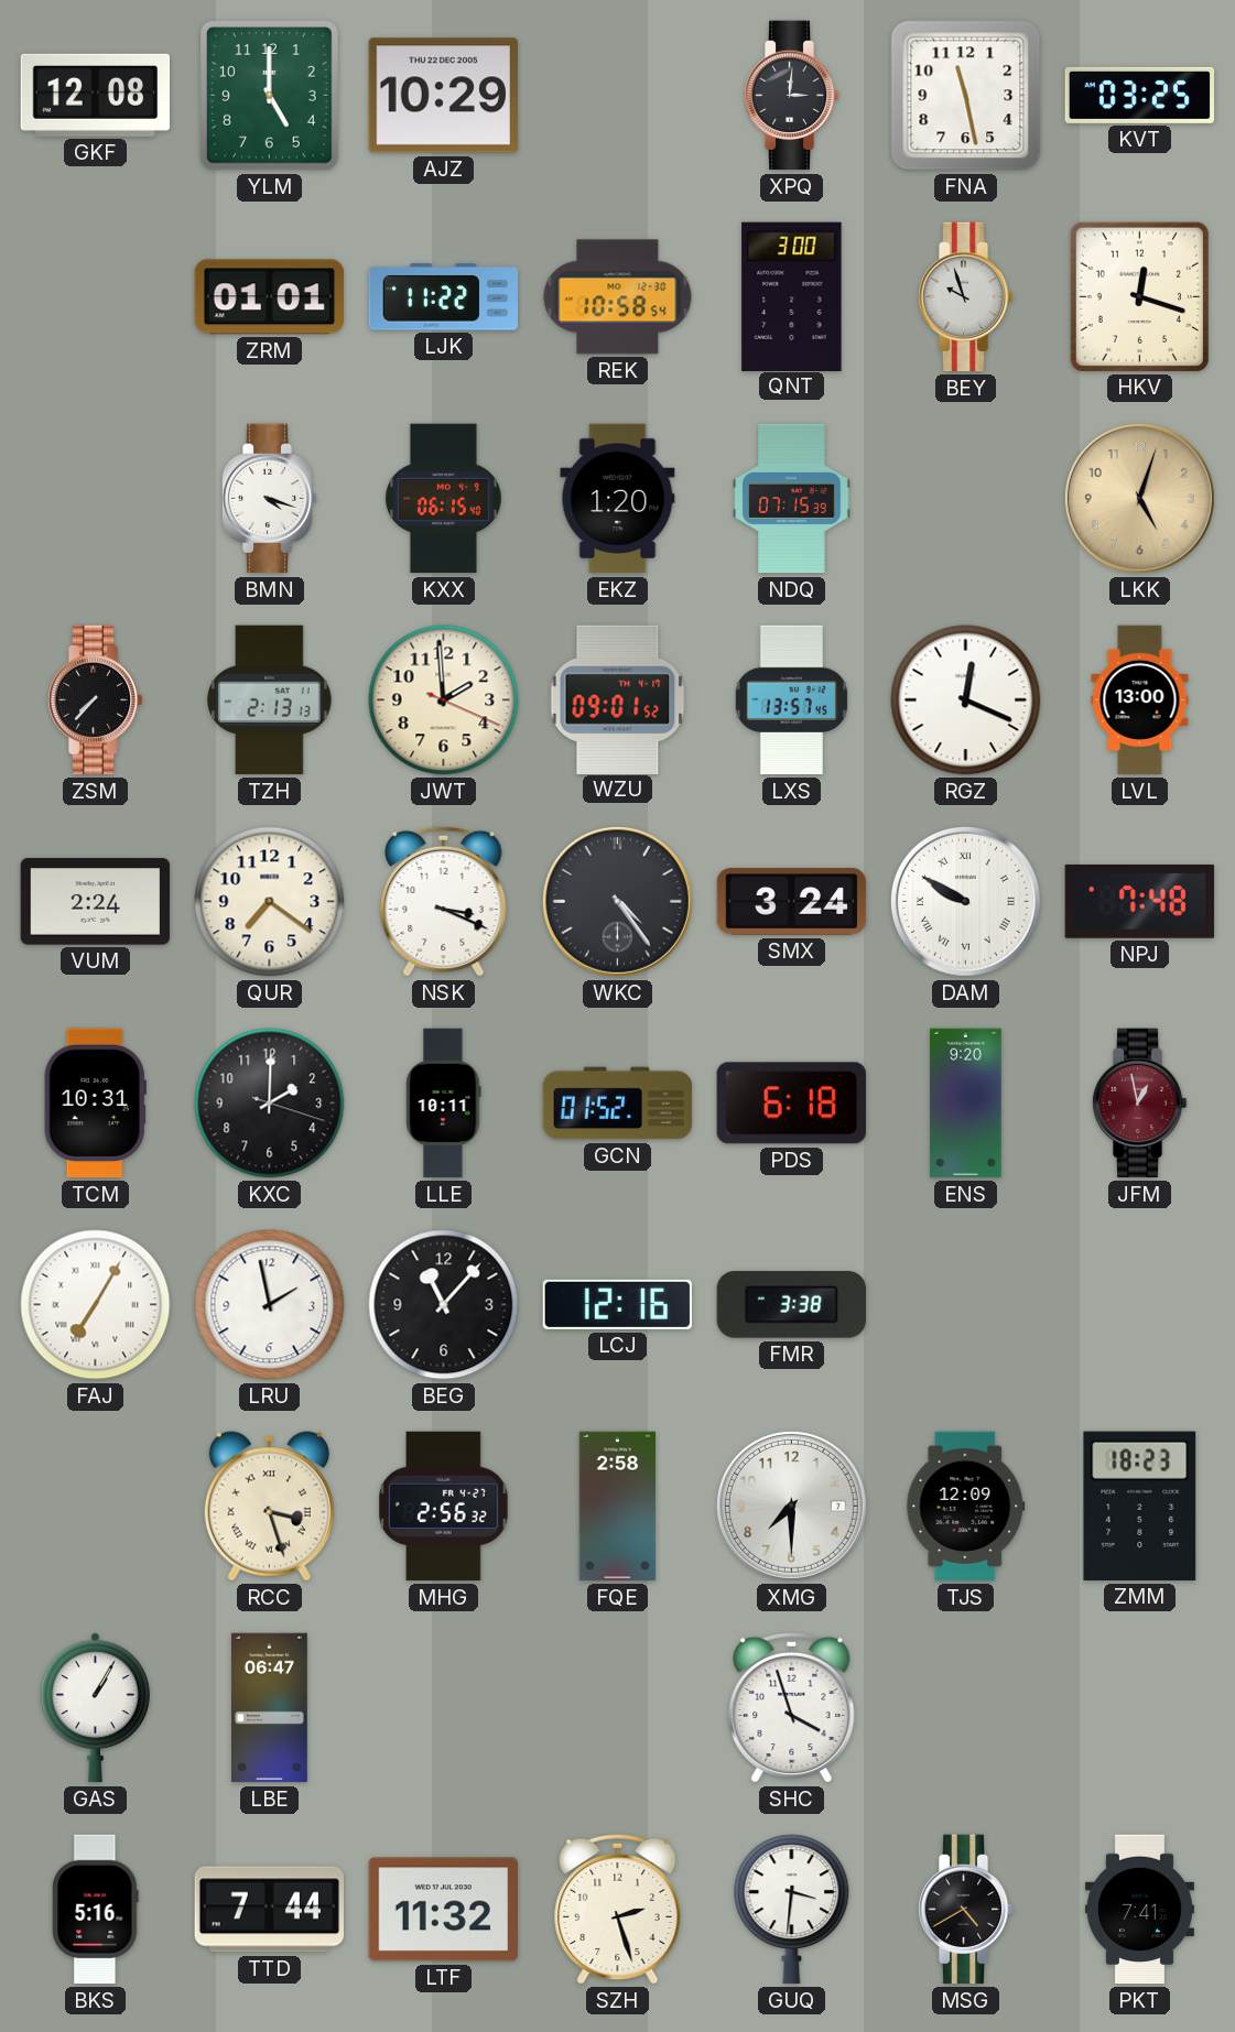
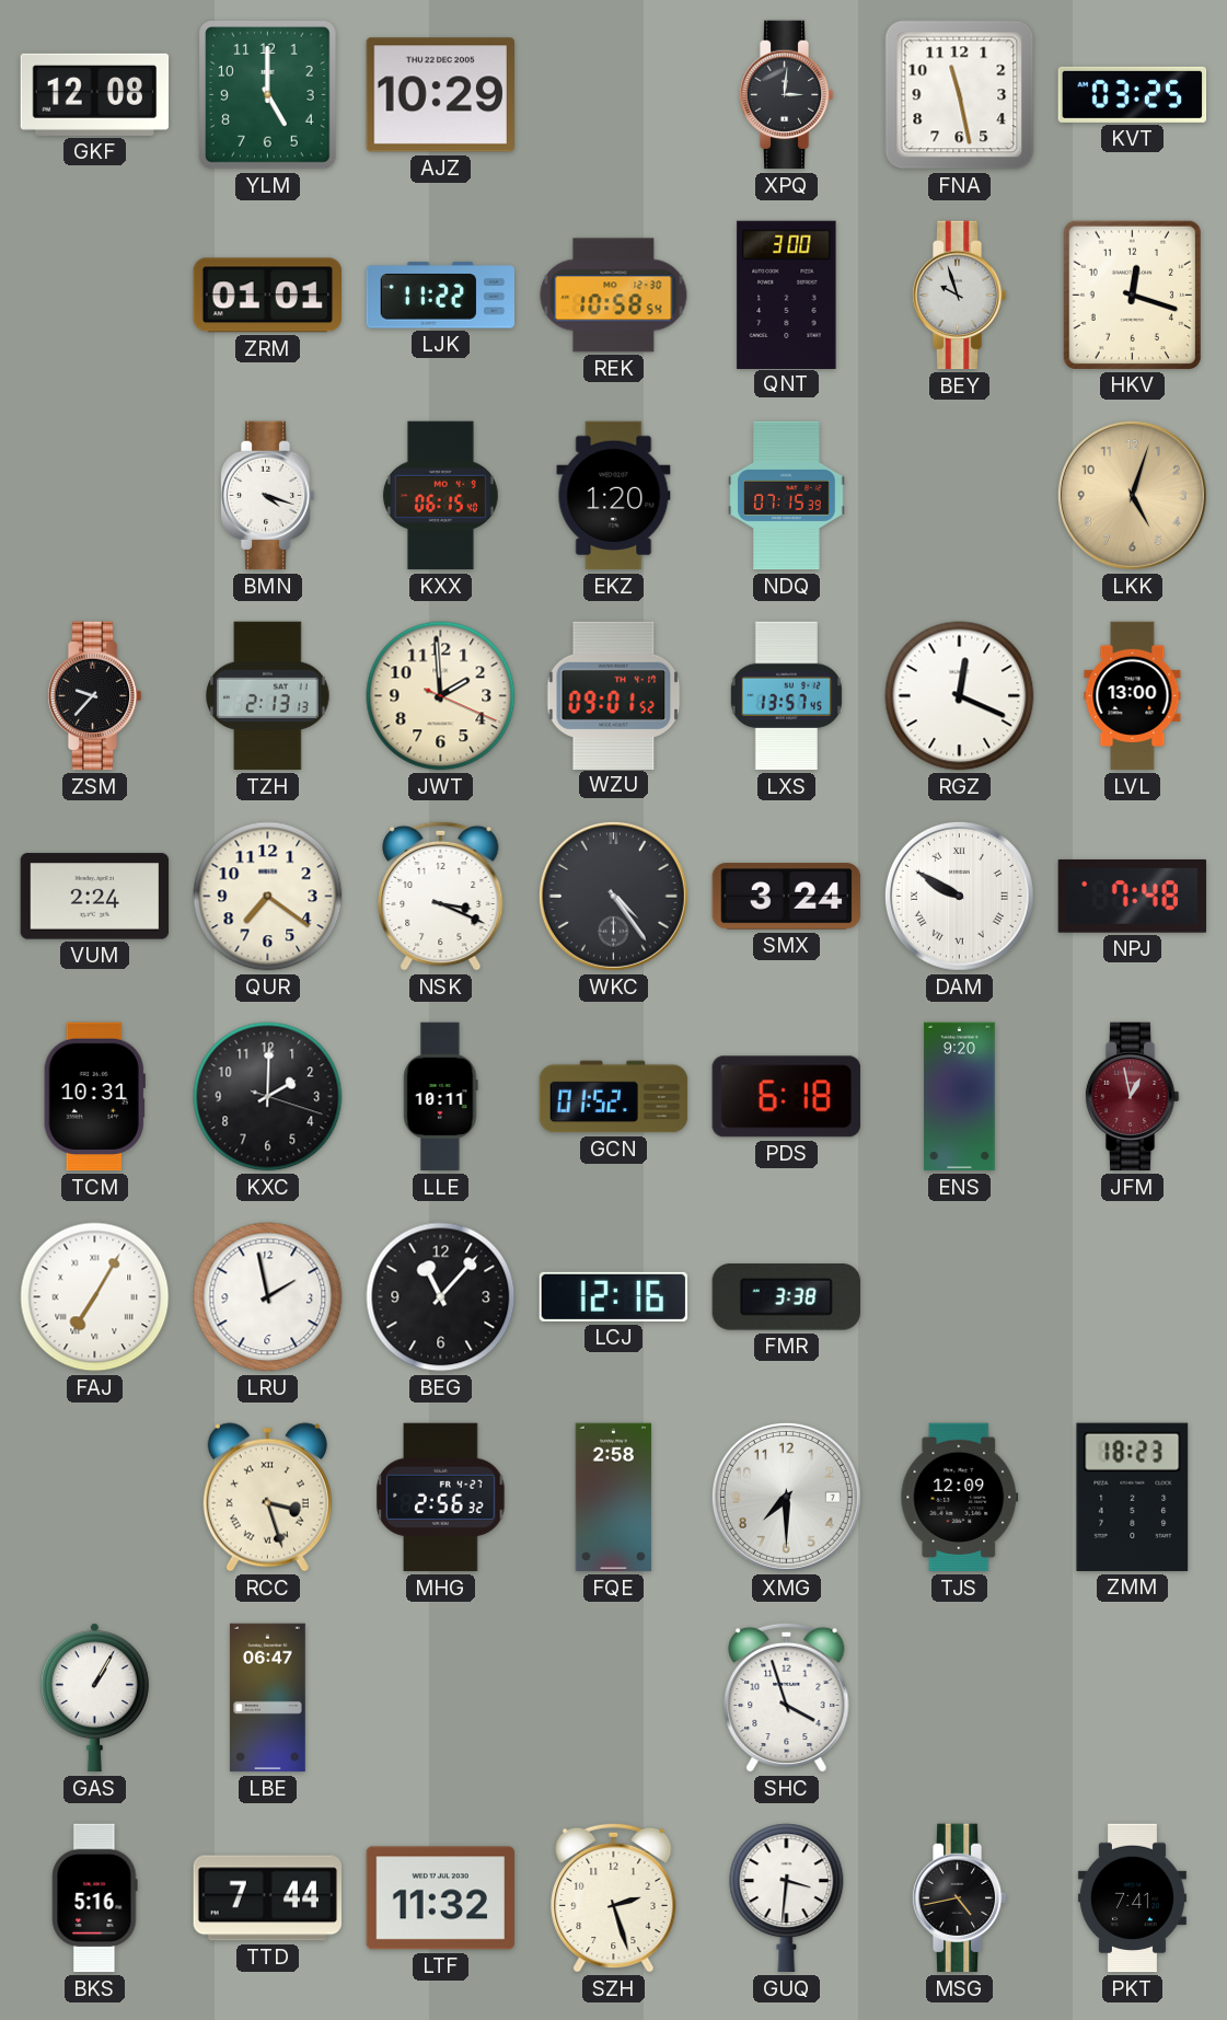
ZSM: 7:37 -> 9:37
MSG: 4:40 -> 4:43
